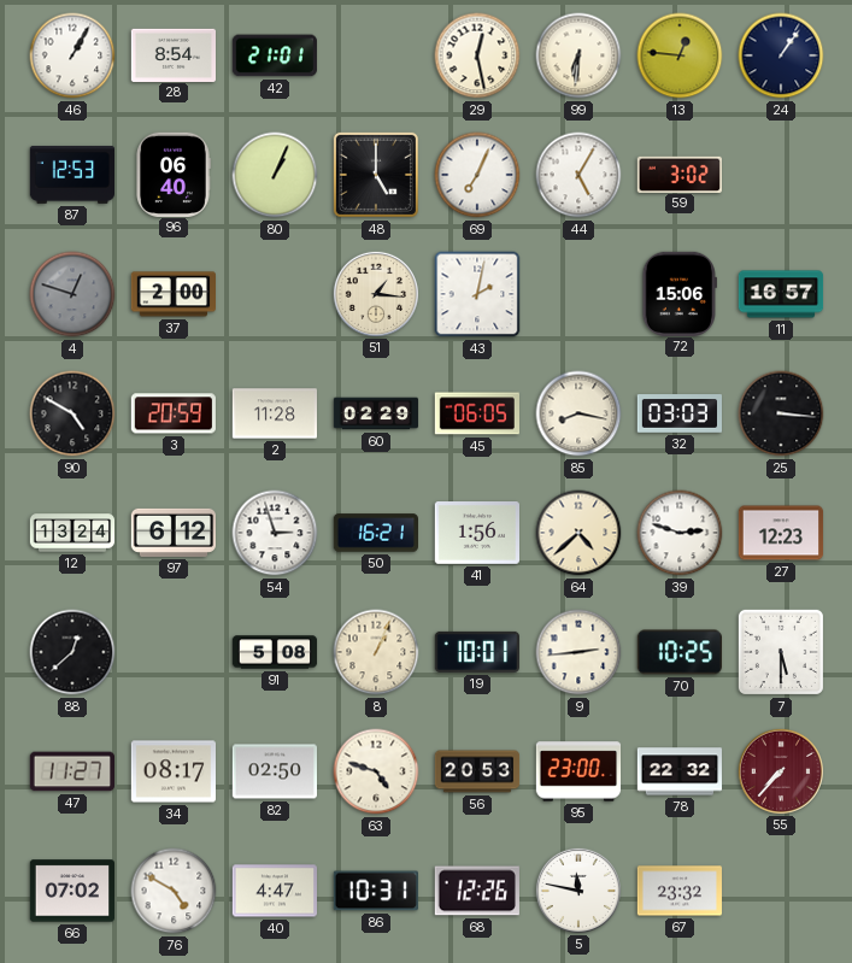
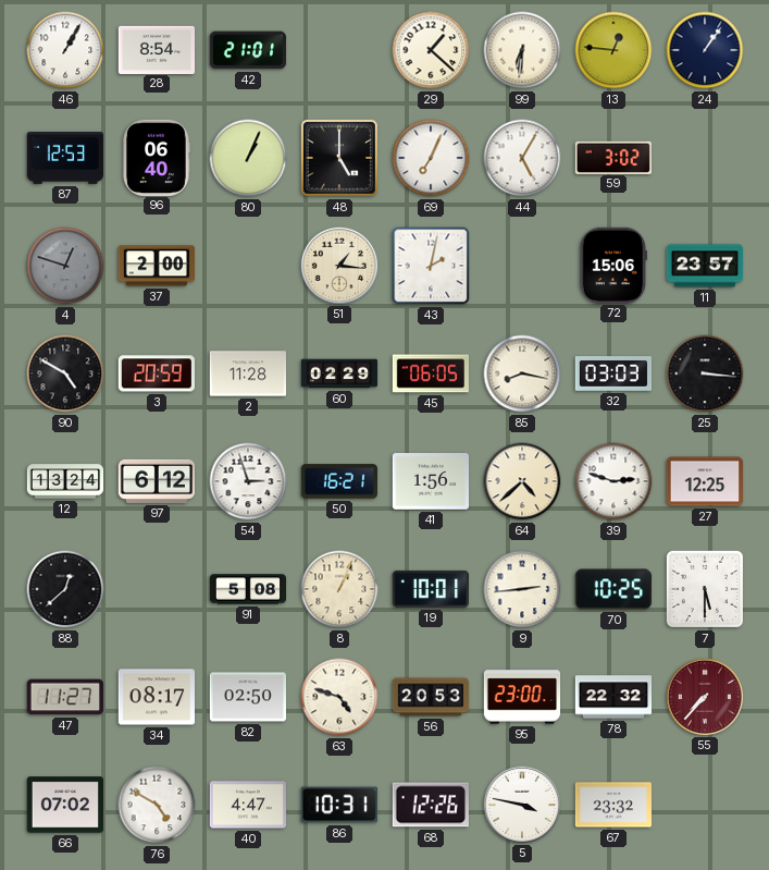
29: 12:28 -> 1:22
11: 16:57 -> 23:57
27: 12:23 -> 12:25
5: 11:47 -> 3:47
